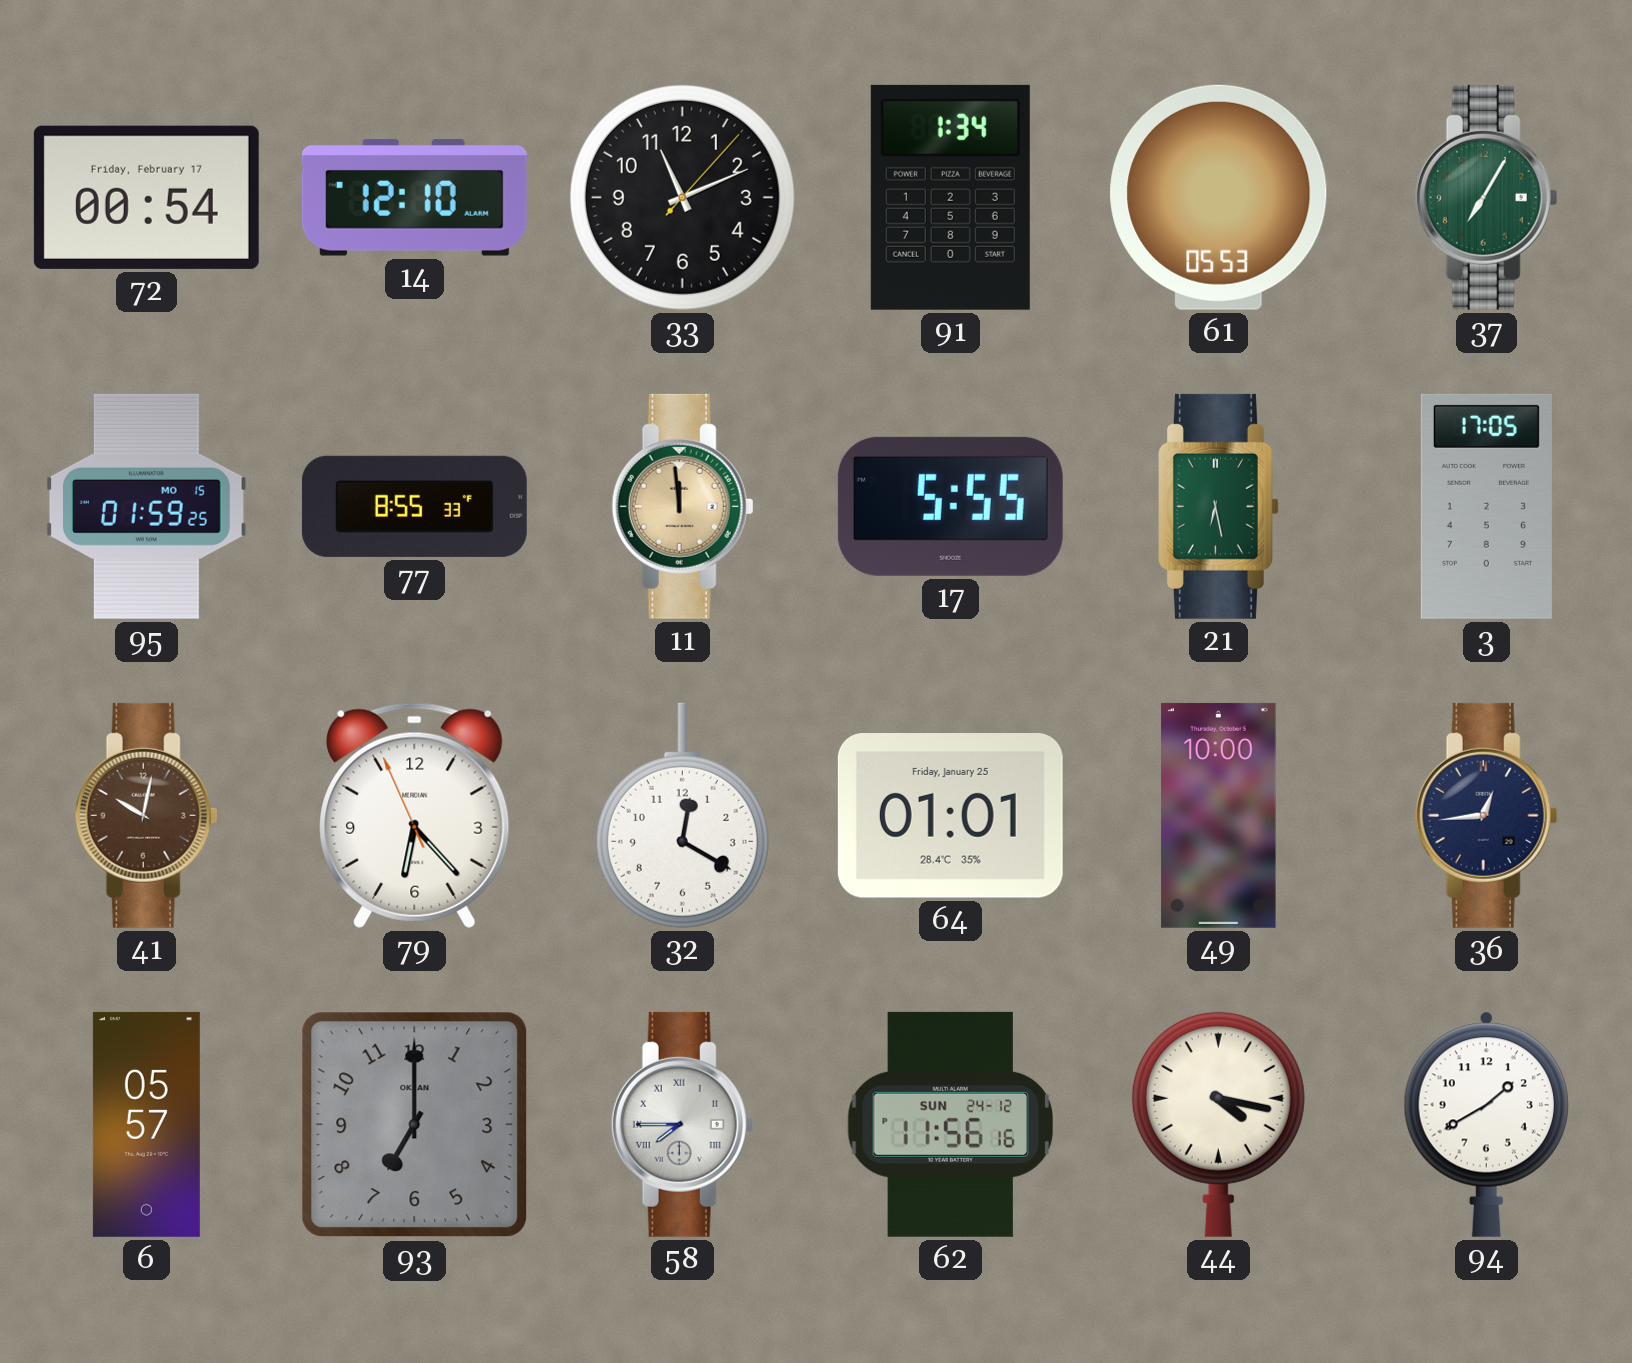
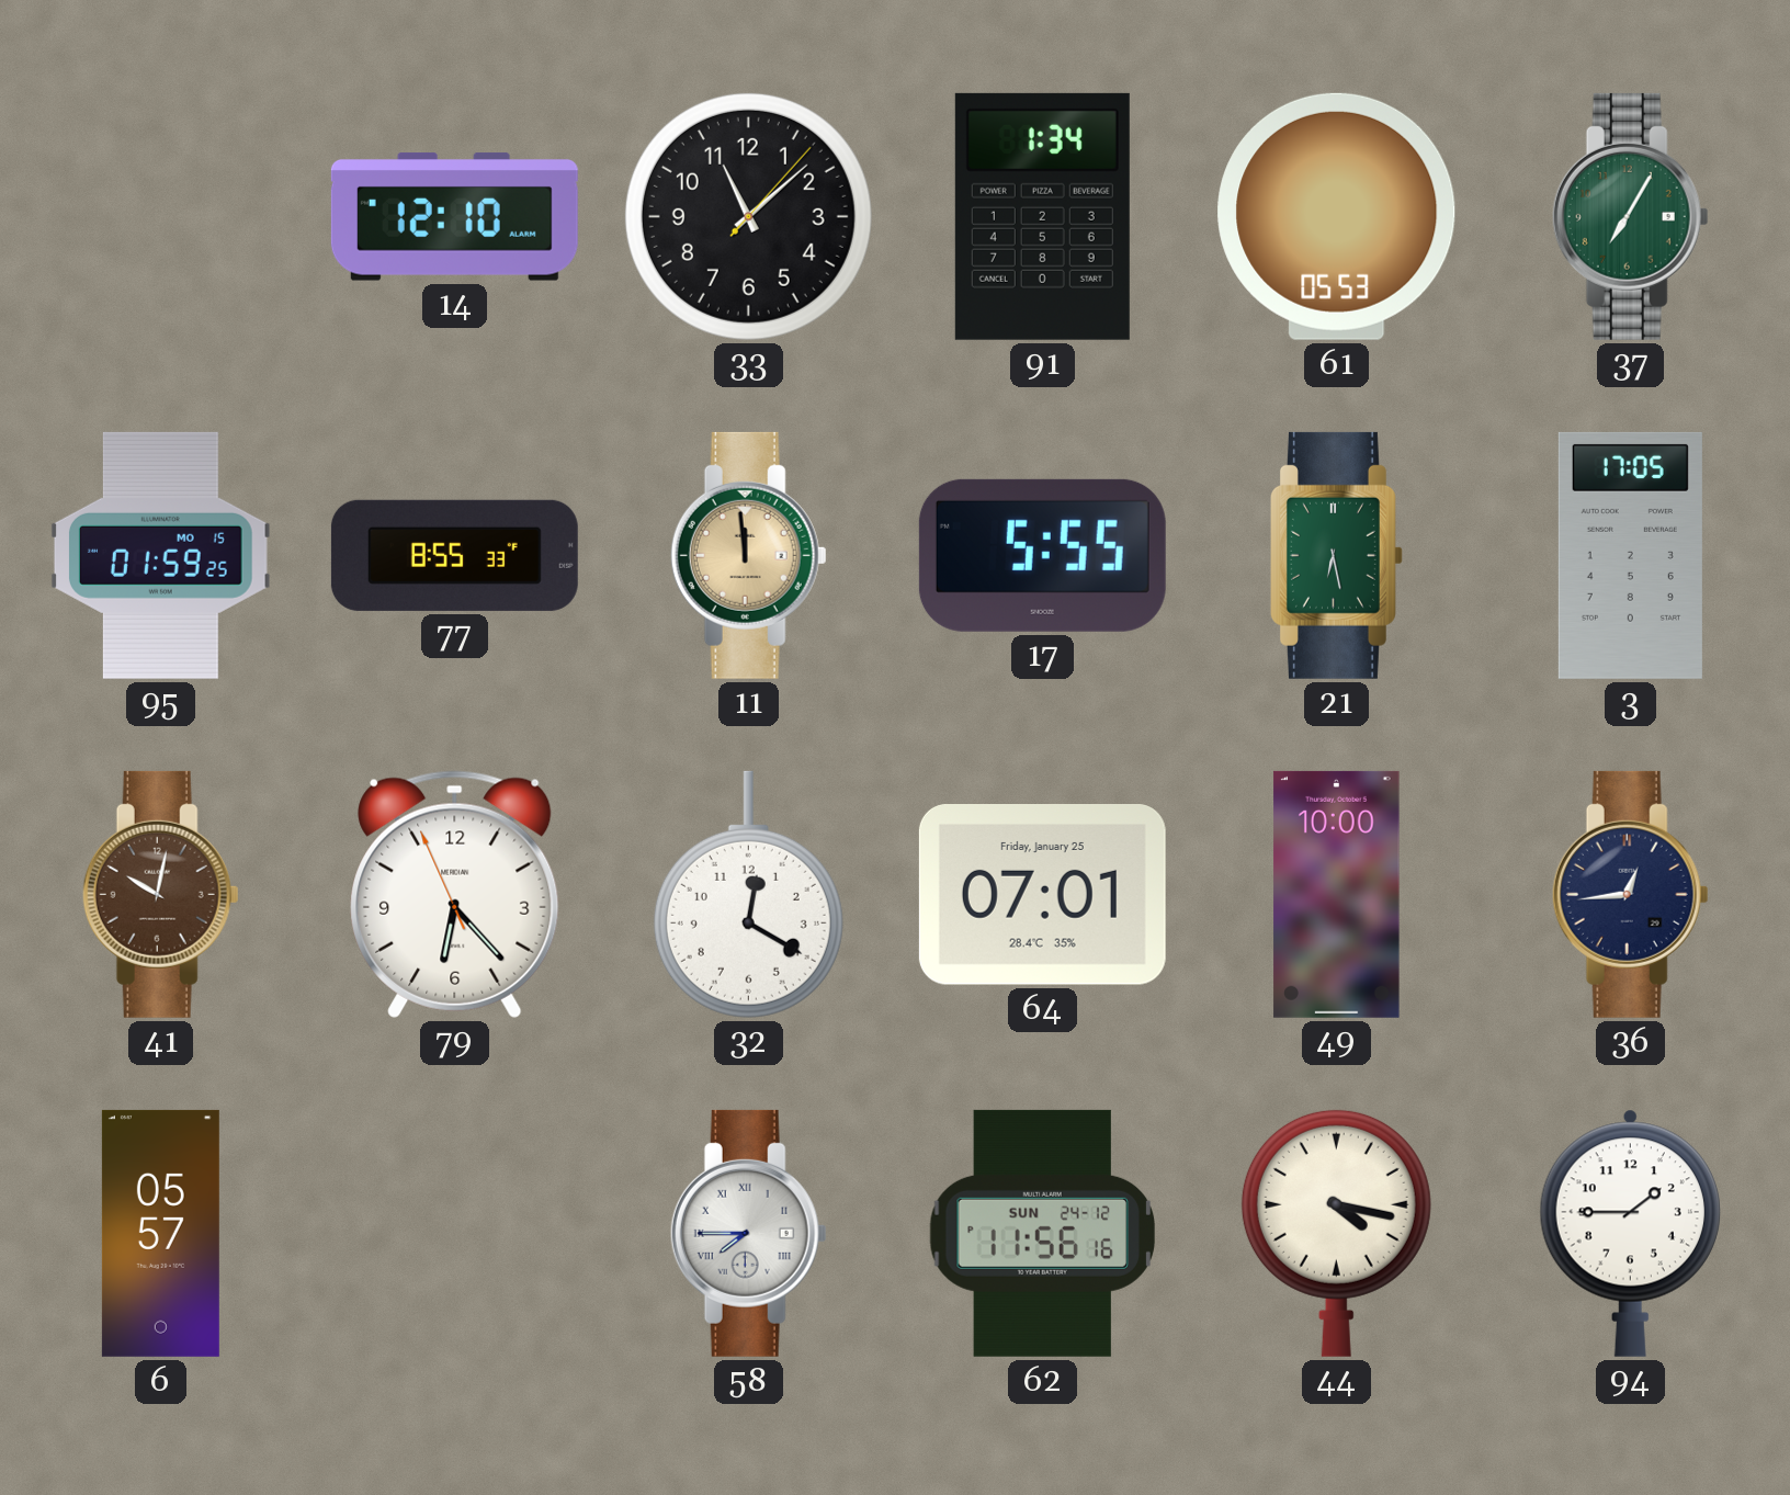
72: 00:54 -> none
33: 11:11 -> 11:08
64: 01:01 -> 07:01
93: 7:00 -> none
94: 1:40 -> 1:45
